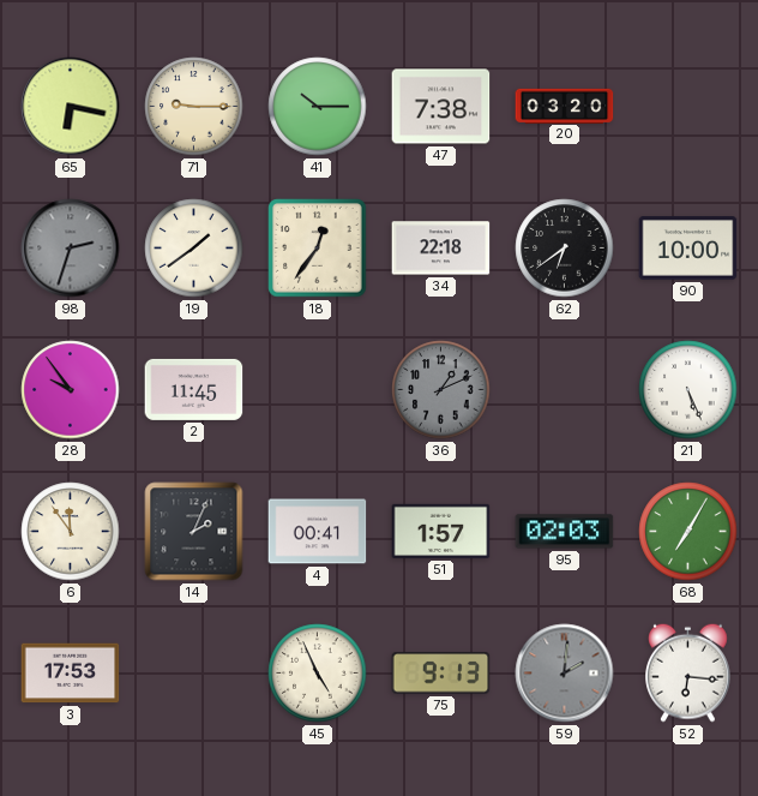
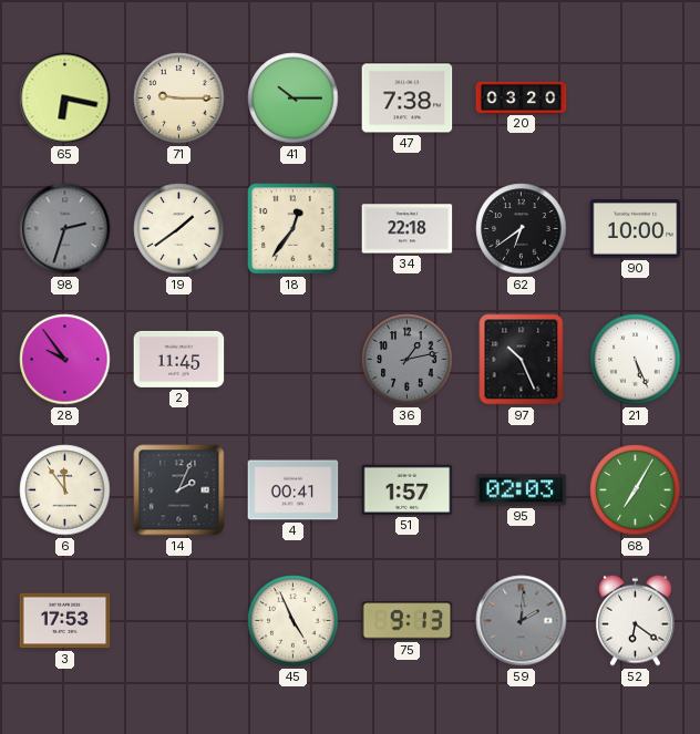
36: 1:11 -> 1:13
97: none -> 10:26
52: 6:16 -> 6:21
